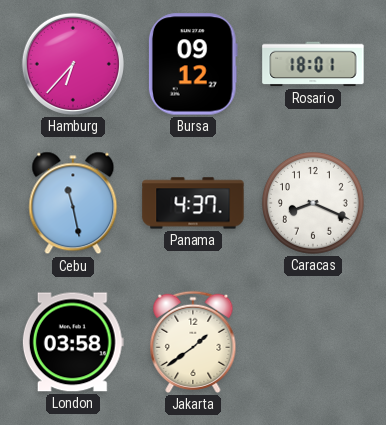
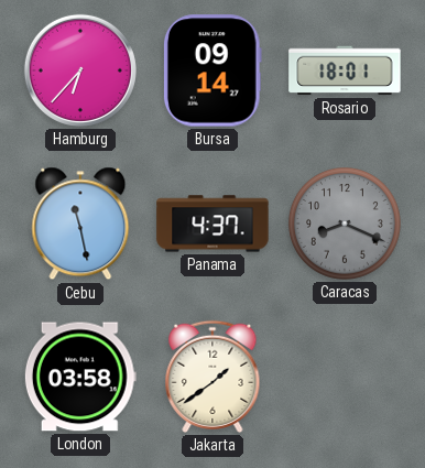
Bursa: 09:12 -> 09:14
Caracas dial: white -> grey
